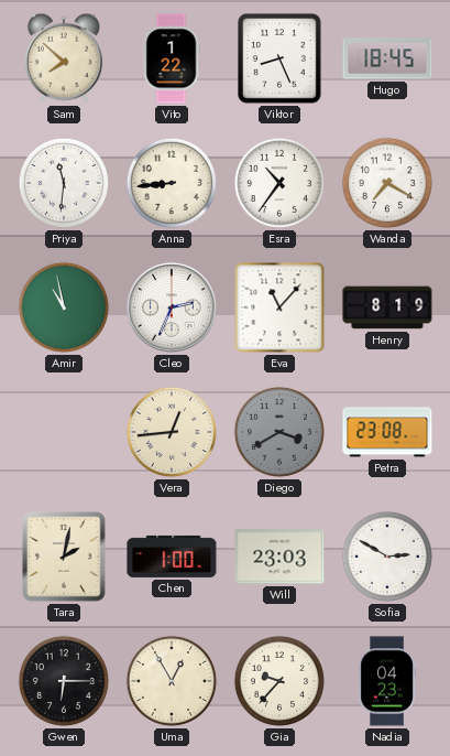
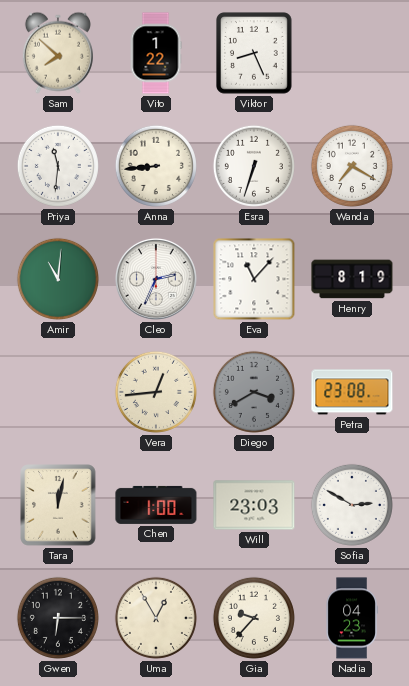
Hugo: 18:45 -> none
Esra: 10:36 -> 6:33
Amir: 10:58 -> 11:01
Tara: 2:02 -> 12:02
